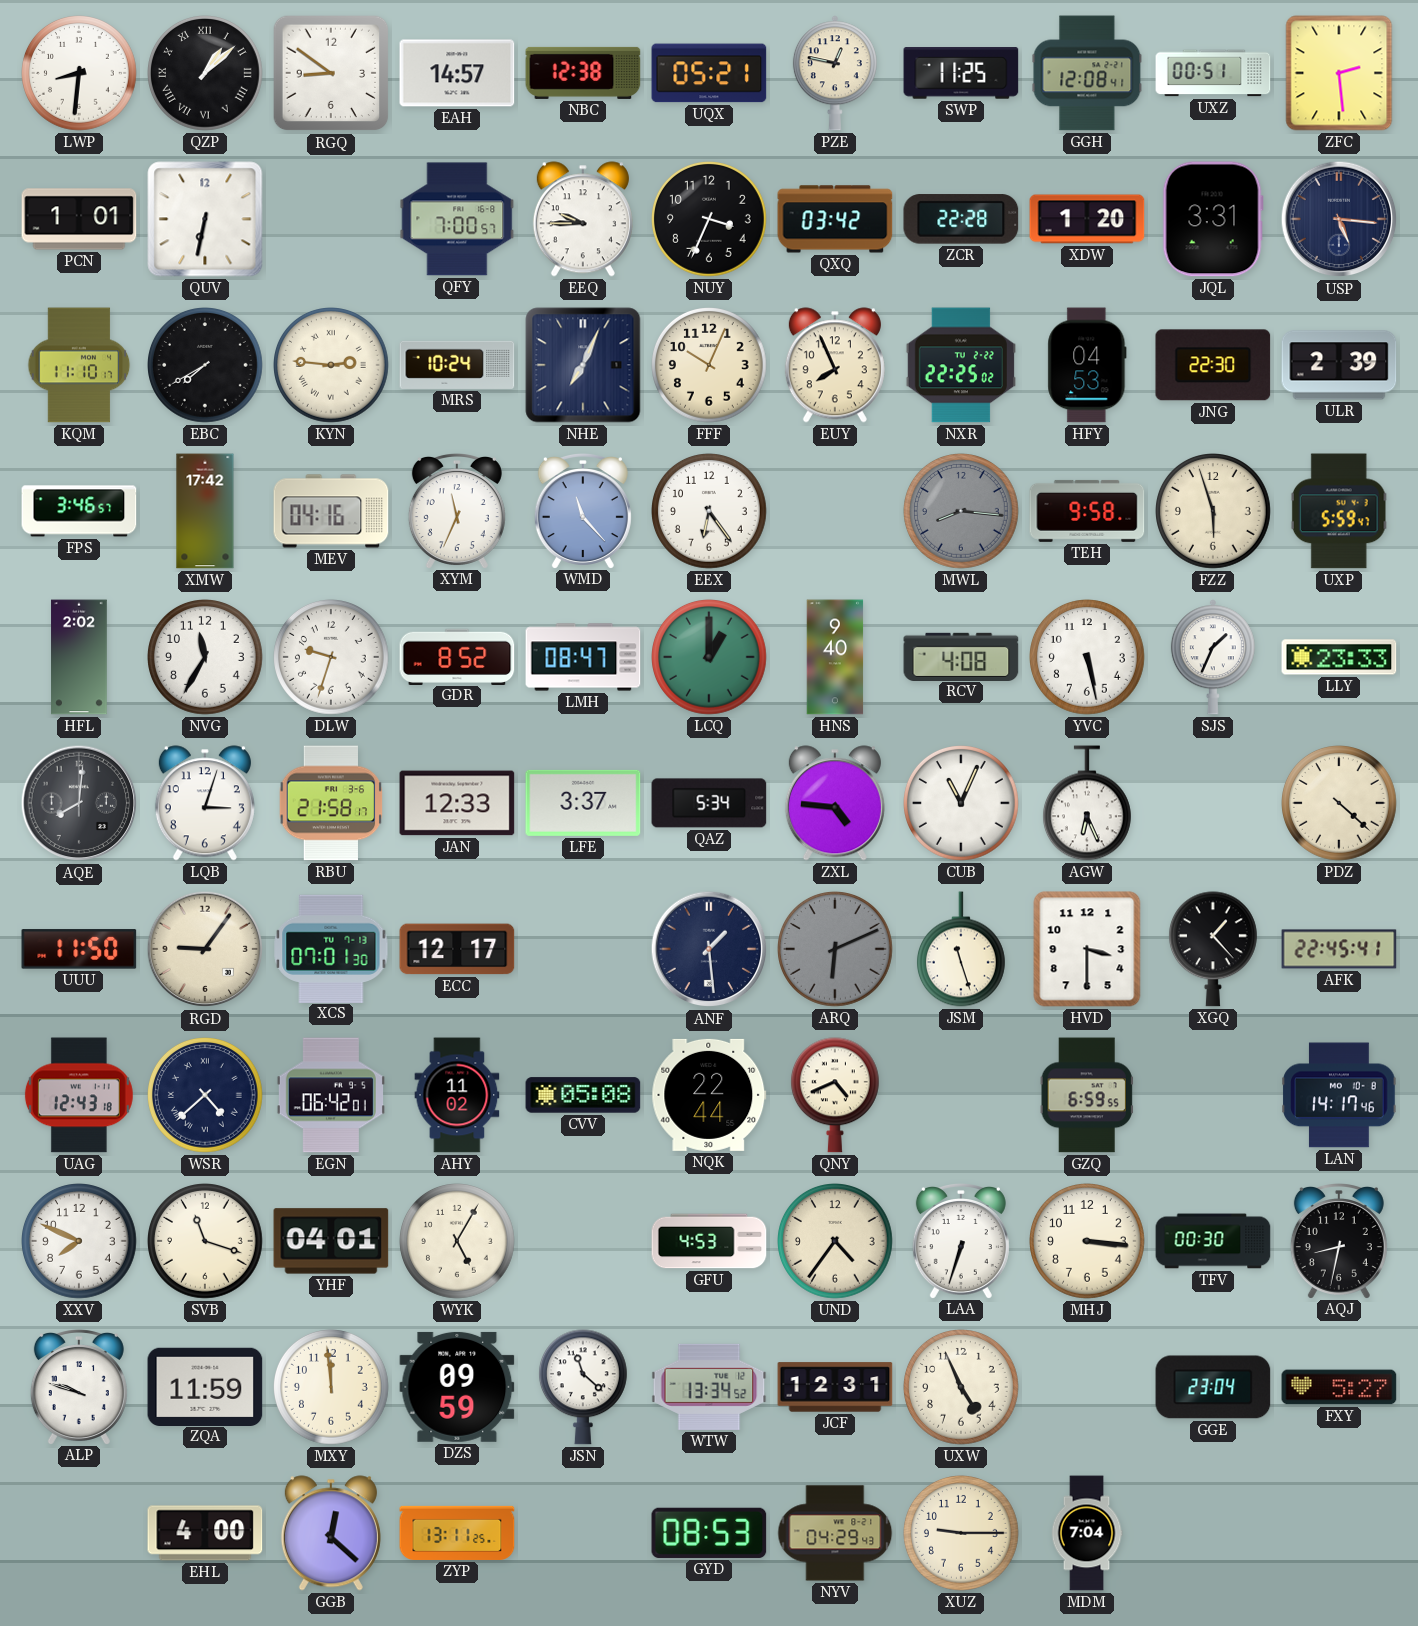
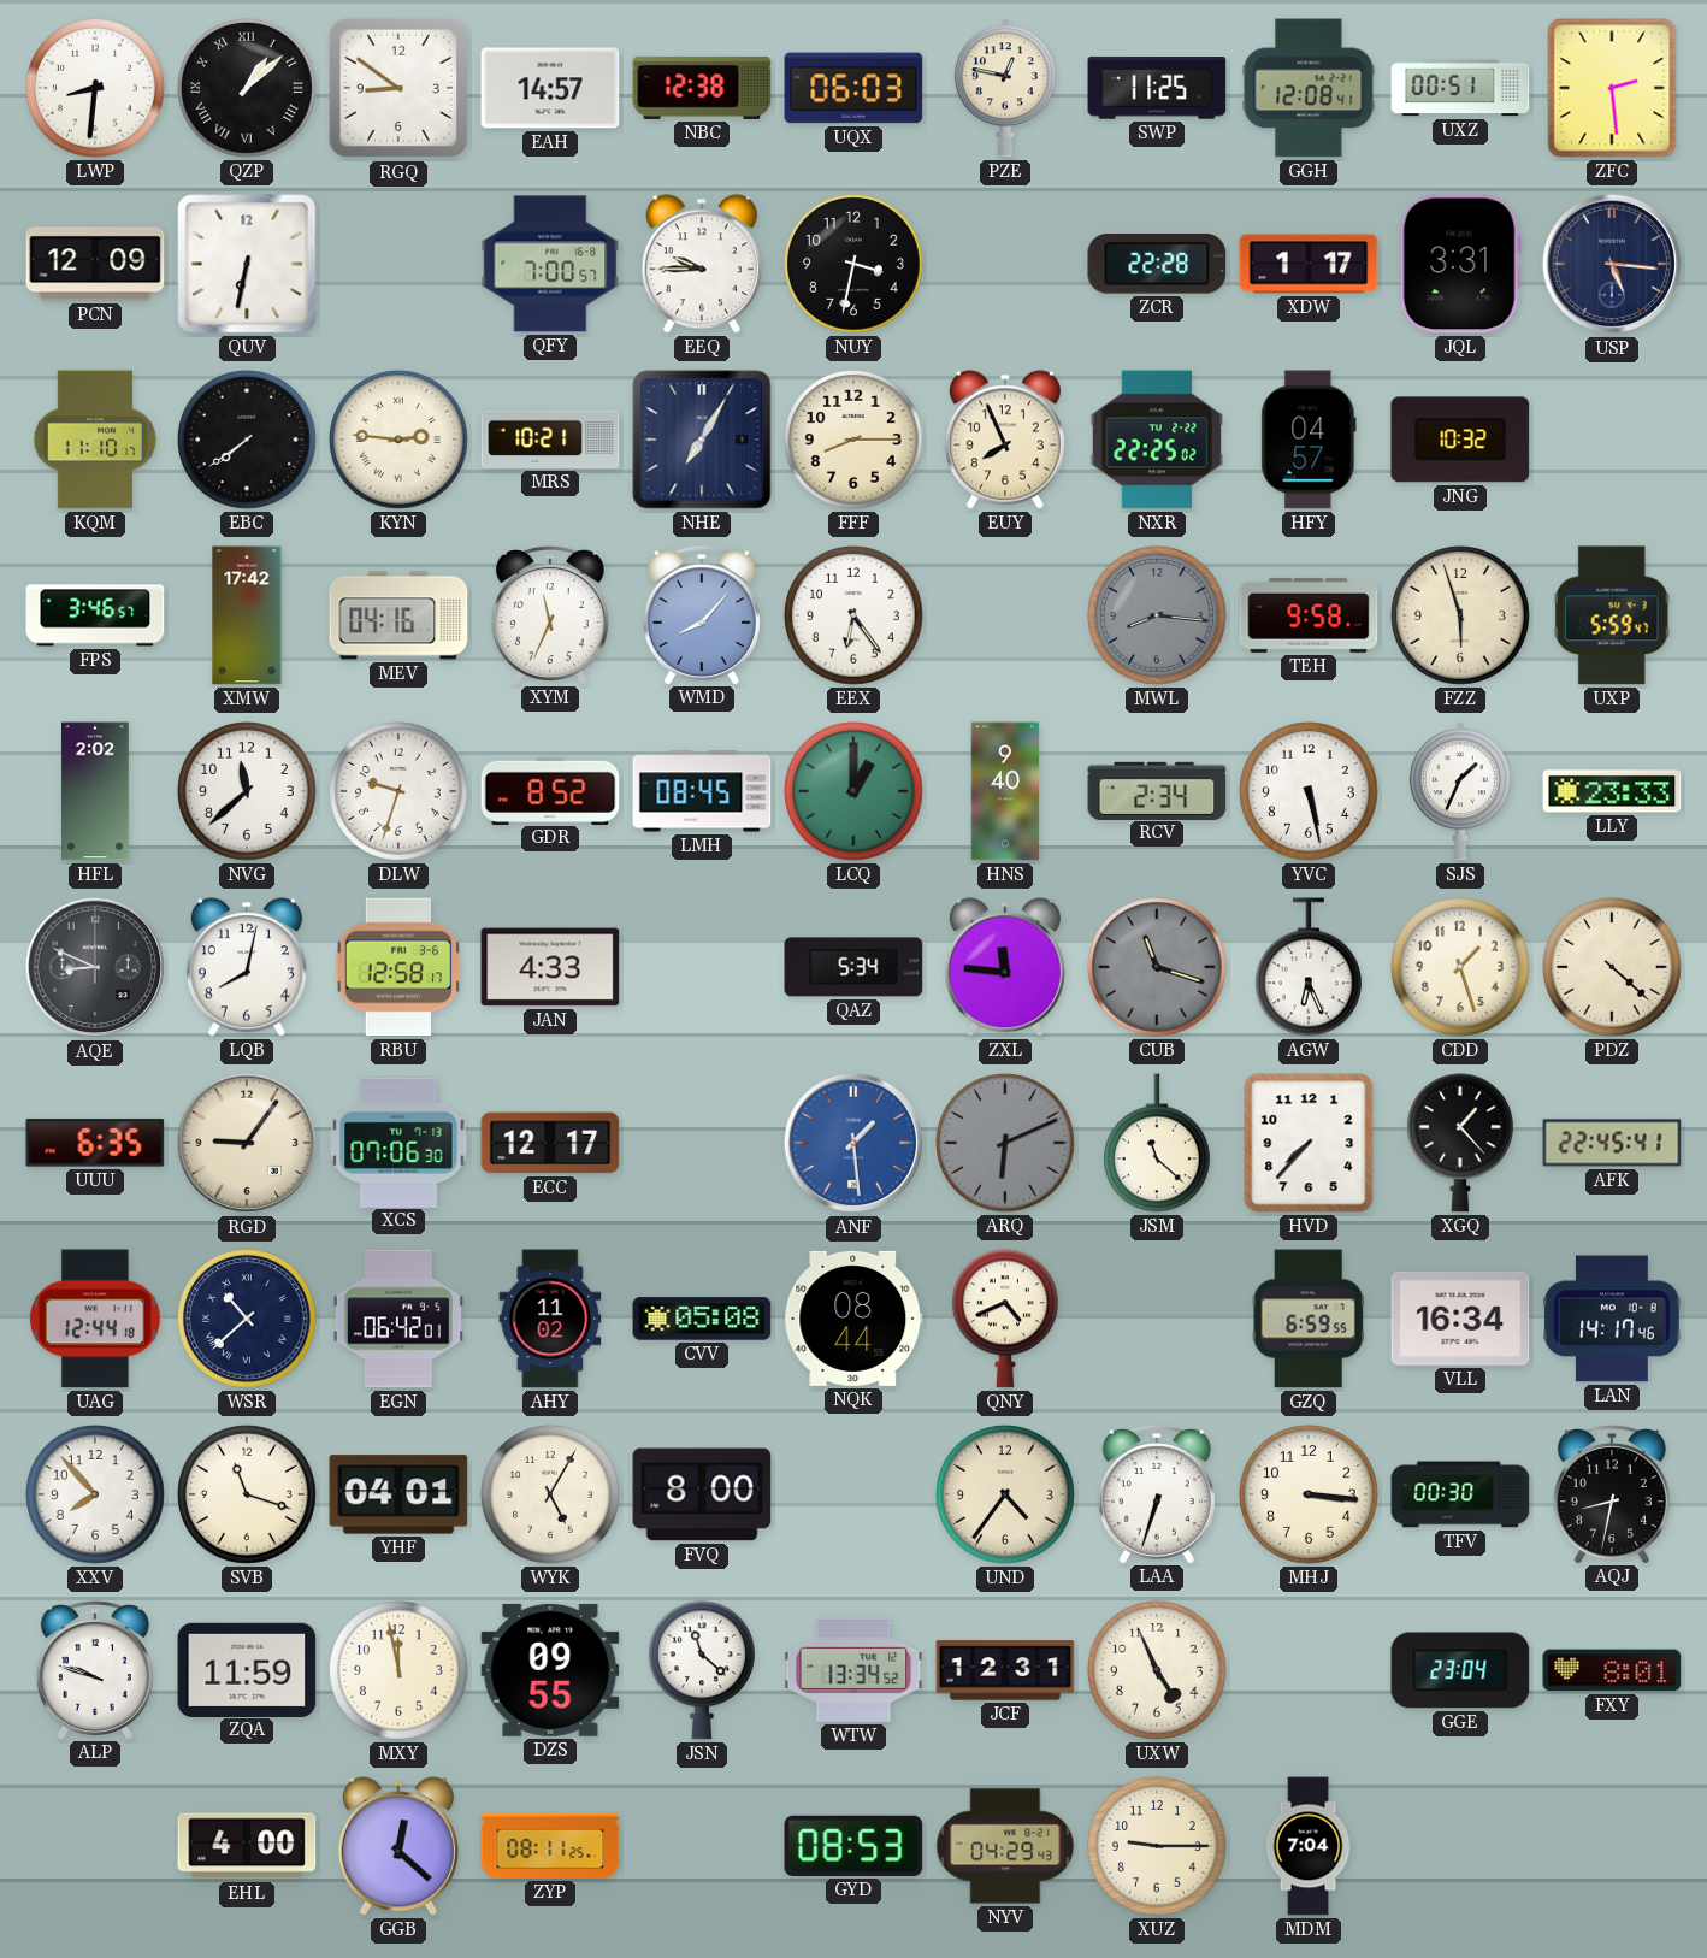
UQX: 05:21 -> 06:03
PCN: 1:01 -> 12:09
NUY: 3:34 -> 3:32
QXQ: 03:42 -> none
XDW: 1:20 -> 1:17
EBC: 7:40 -> 7:39
MRS: 10:24 -> 10:21
NHE: 7:04 -> 7:05
FFF: 10:04 -> 8:15
HFY: 04:53 -> 04:57
JNG: 22:30 -> 10:32
ULR: 2:39 -> none
WMD: 11:23 -> 8:07
NVG: 11:35 -> 11:38
LMH: 08:47 -> 08:45
RCV: 4:08 -> 2:34
AQE: 8:01 -> 8:49
LQB: 3:03 -> 8:02
RBU: 21:58 -> 12:58
JAN: 12:33 -> 4:33
LFE: 3:37 -> none
ZXL: 4:46 -> 11:46
CUB: 11:04 -> 11:18
CUB dial: white -> grey
CDD: none -> 1:27
UUU: 11:50 -> 6:35
XCS: 07:01 -> 07:06
ANF dial: navy -> blue
JSM: 11:27 -> 11:22
HVD: 3:30 -> 7:37
UAG: 12:43 -> 12:44
WSR: 4:38 -> 10:38
NQK: 22:44 -> 08:44
VLL: none -> 16:34
XXV: 7:49 -> 7:53
FVQ: none -> 8:00
GFU: 4:53 -> none
MXY: 11:59 -> 11:58
DZS: 09:59 -> 09:55
FXY: 5:27 -> 8:01
ZYP: 13:11 -> 08:11
